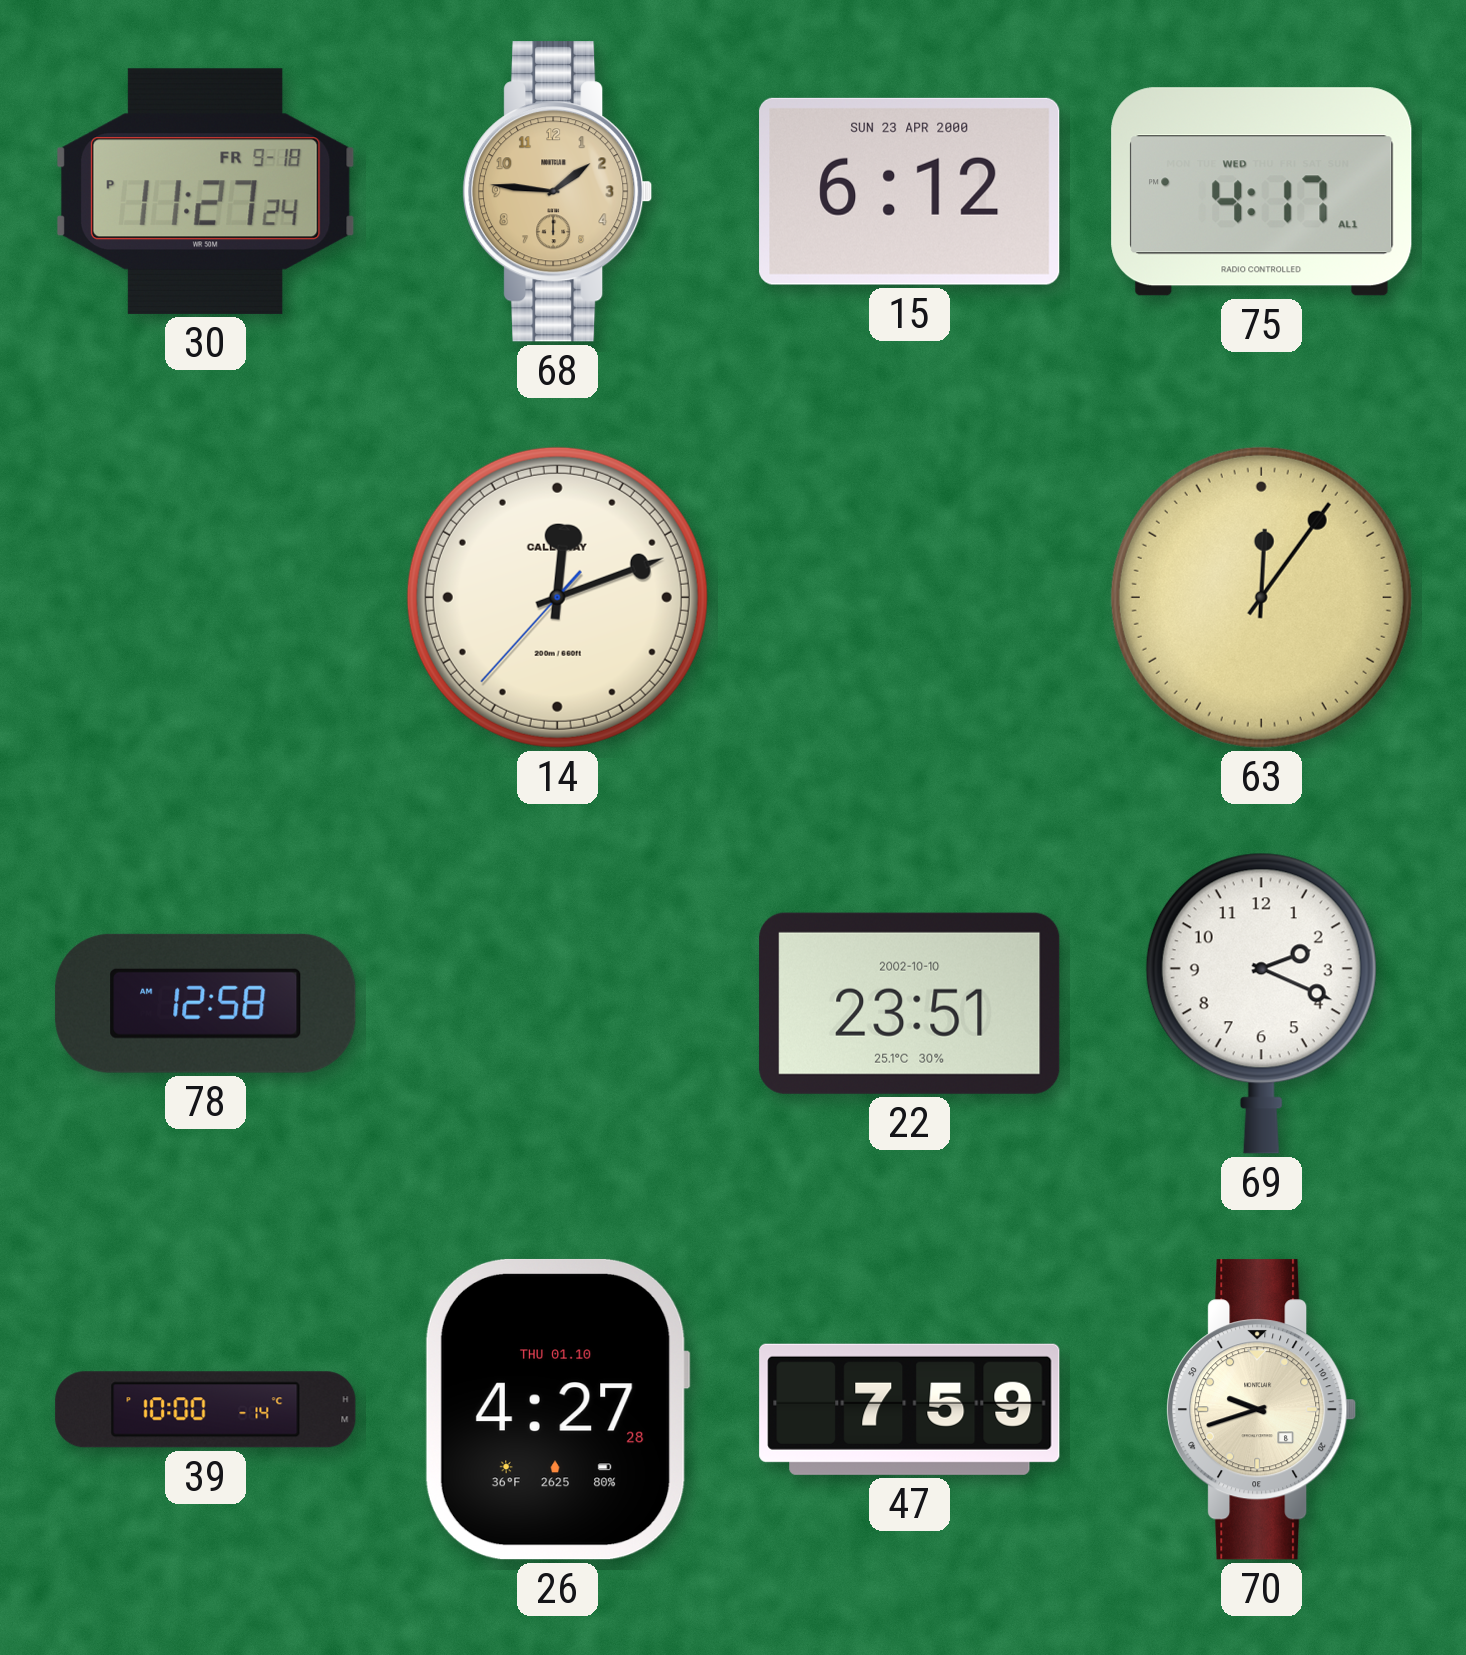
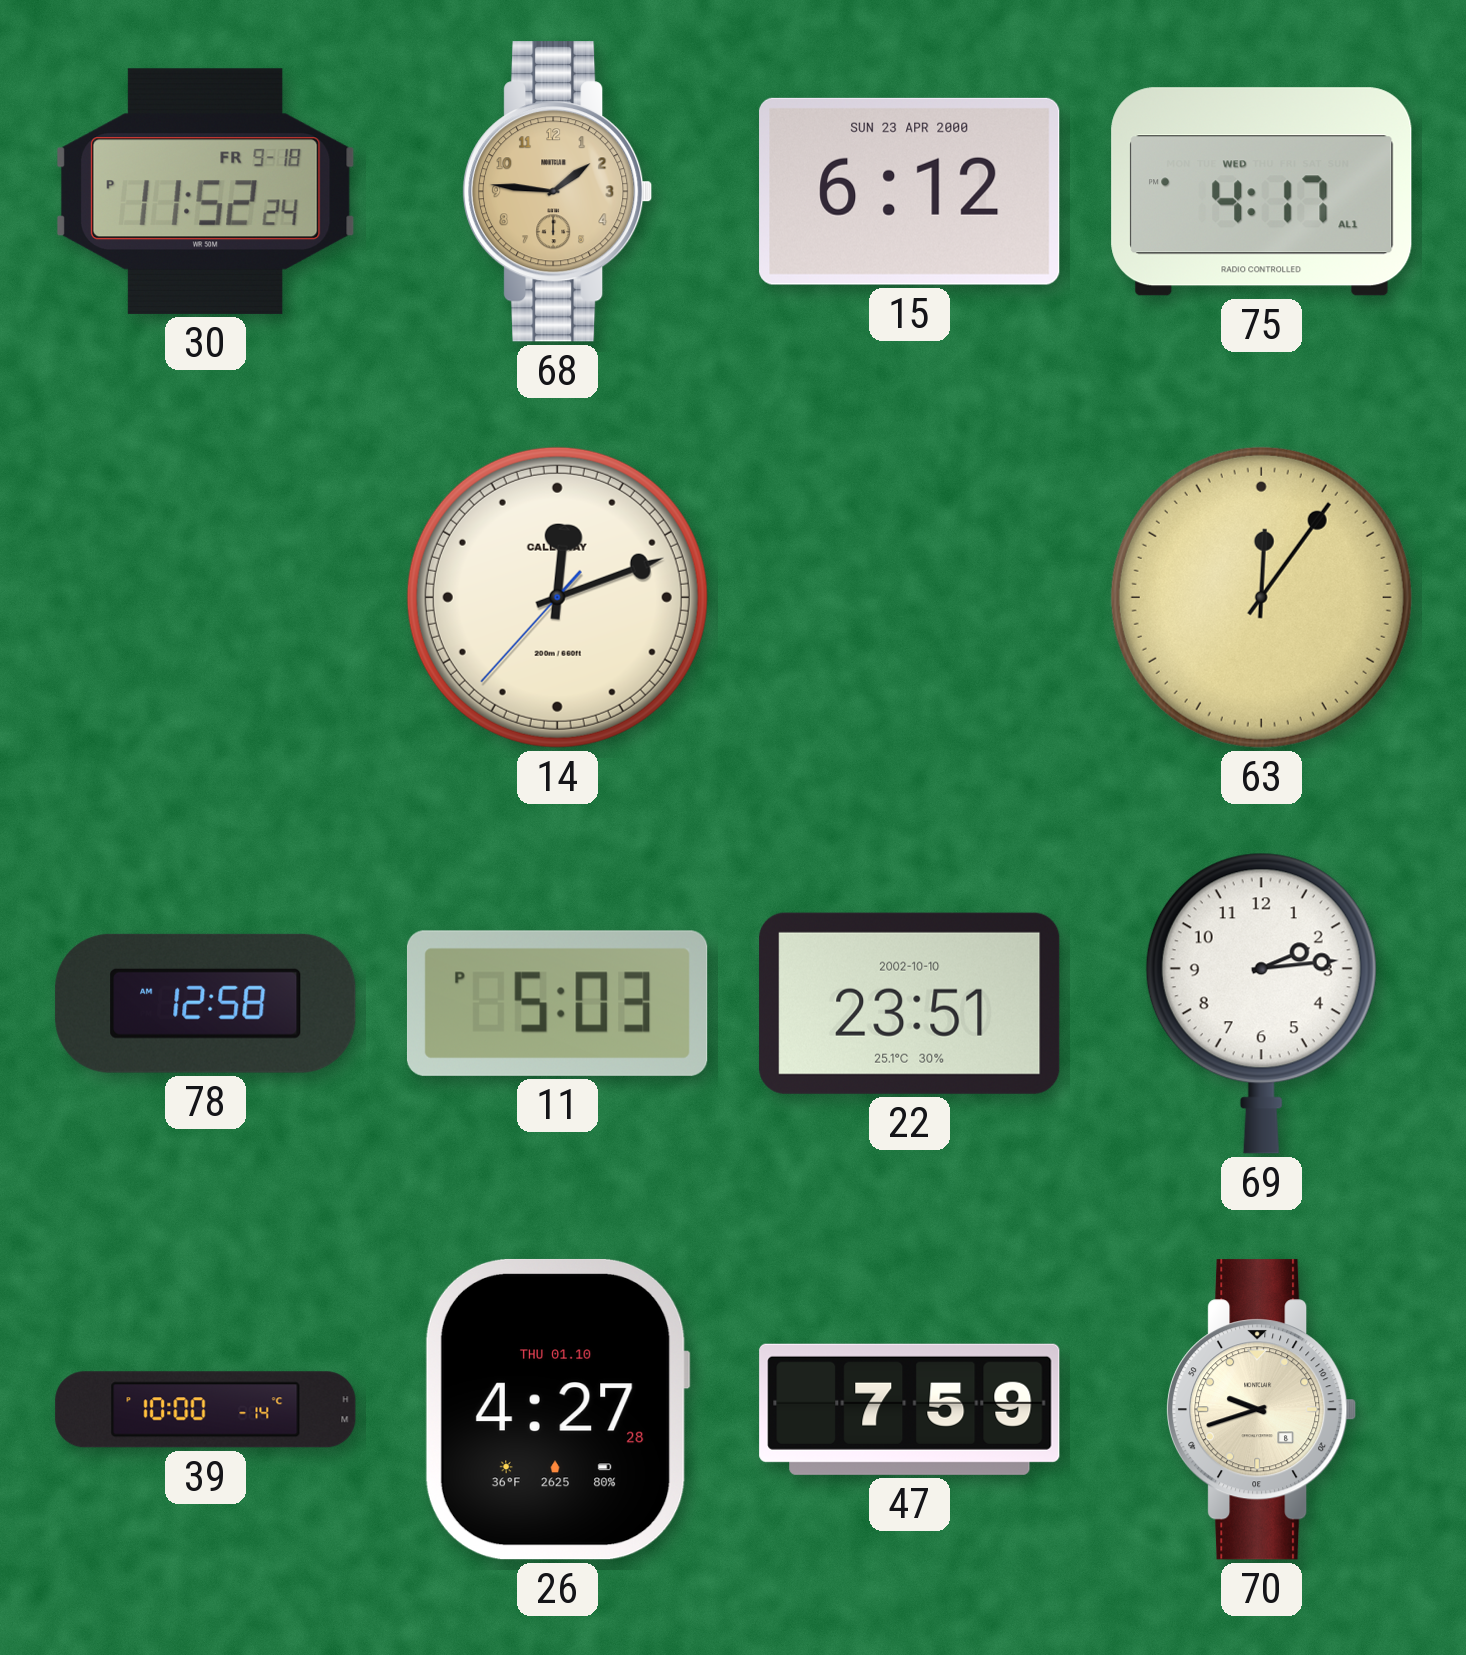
30: 11:27 -> 11:52
11: none -> 5:03
69: 2:19 -> 2:14
